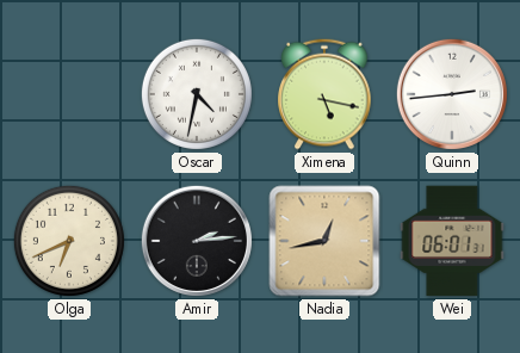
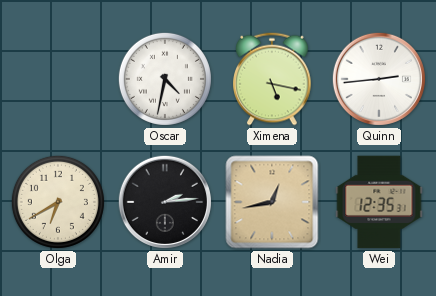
Olga: 6:41 -> 6:40
Wei: 06:01 -> 12:35
